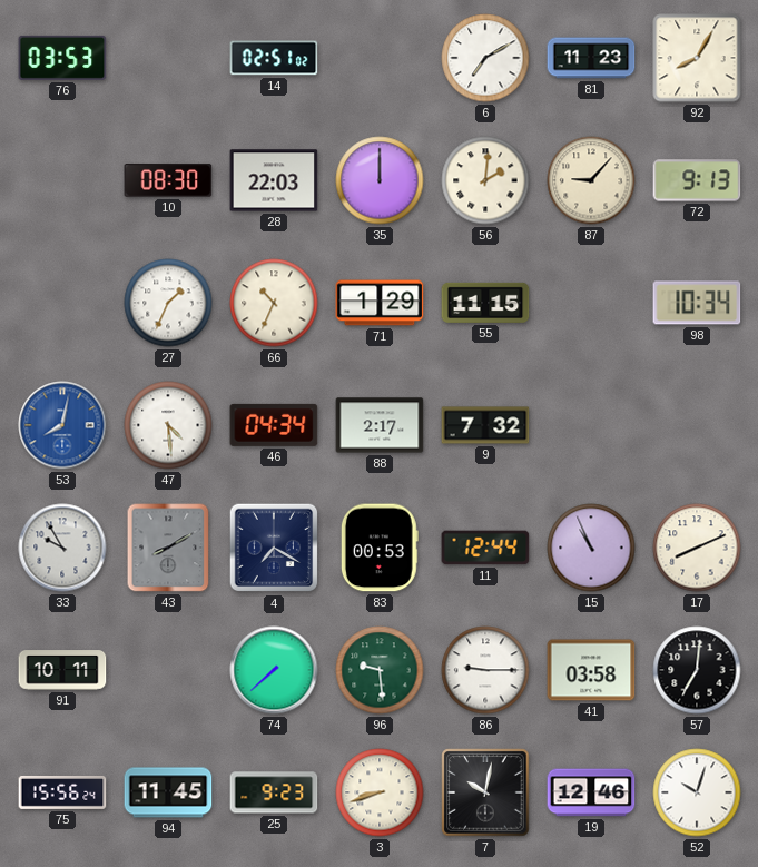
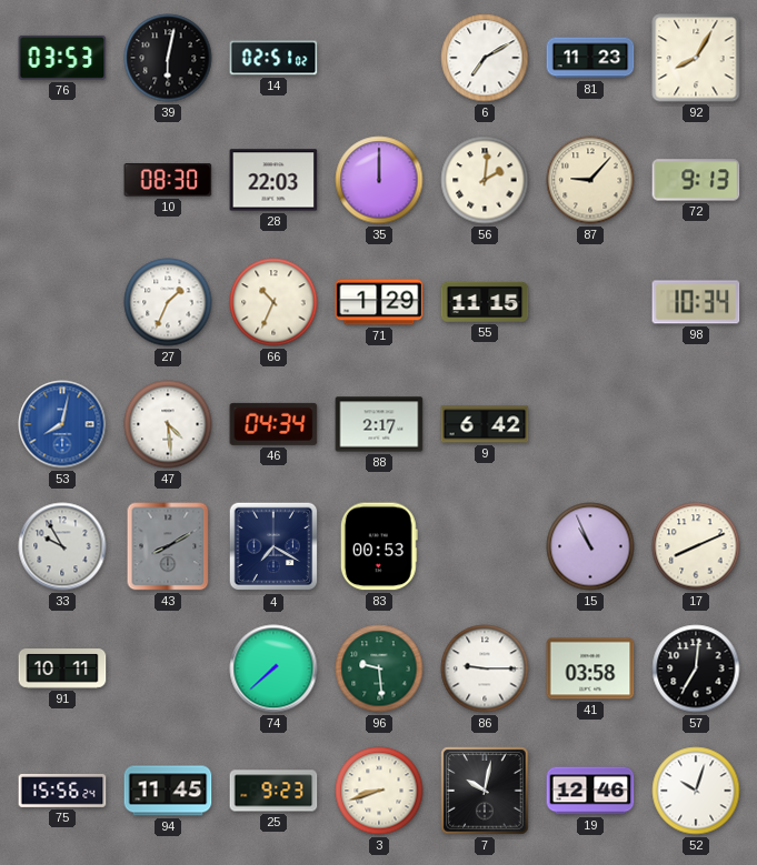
39: none -> 6:02
9: 7:32 -> 6:42
11: 12:44 -> none
